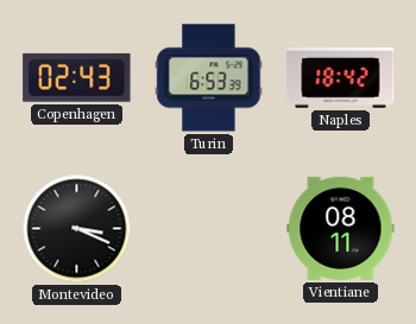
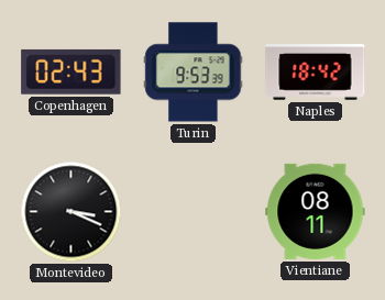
Turin: 6:53 -> 9:53
